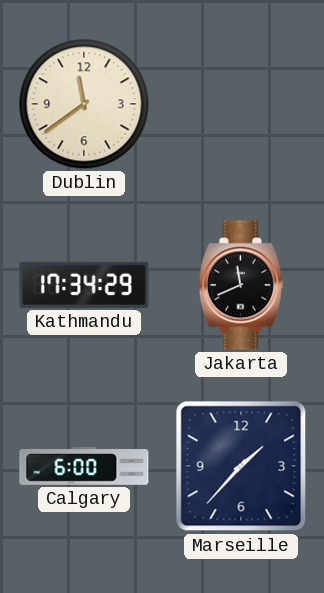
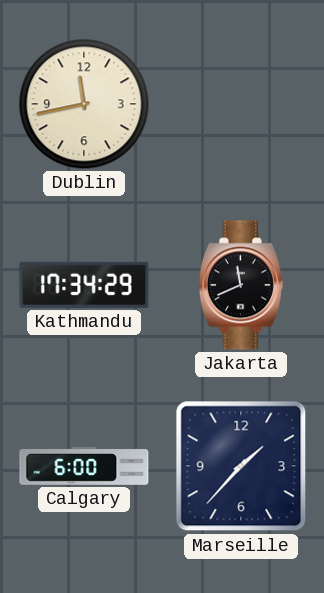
Dublin: 11:39 -> 11:43
